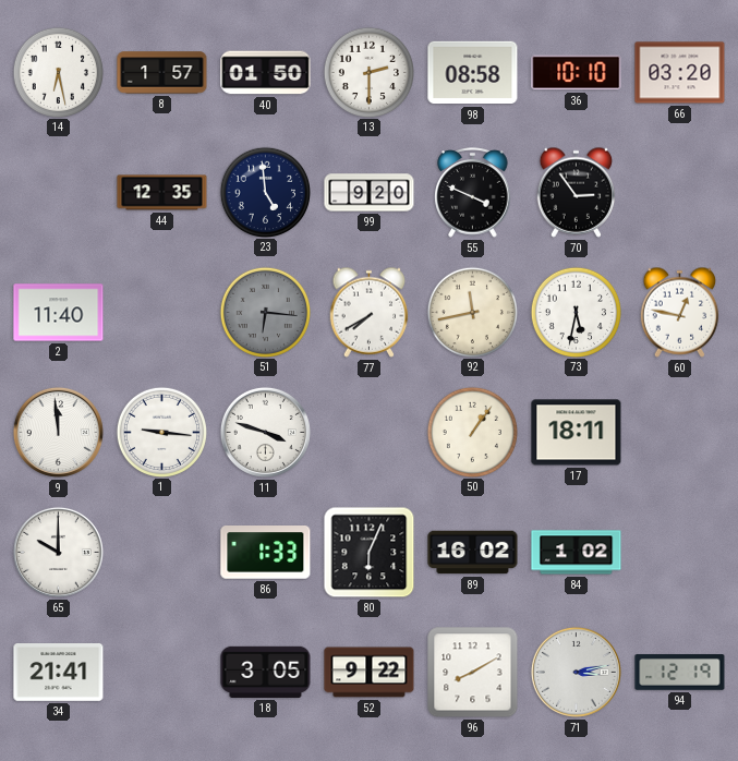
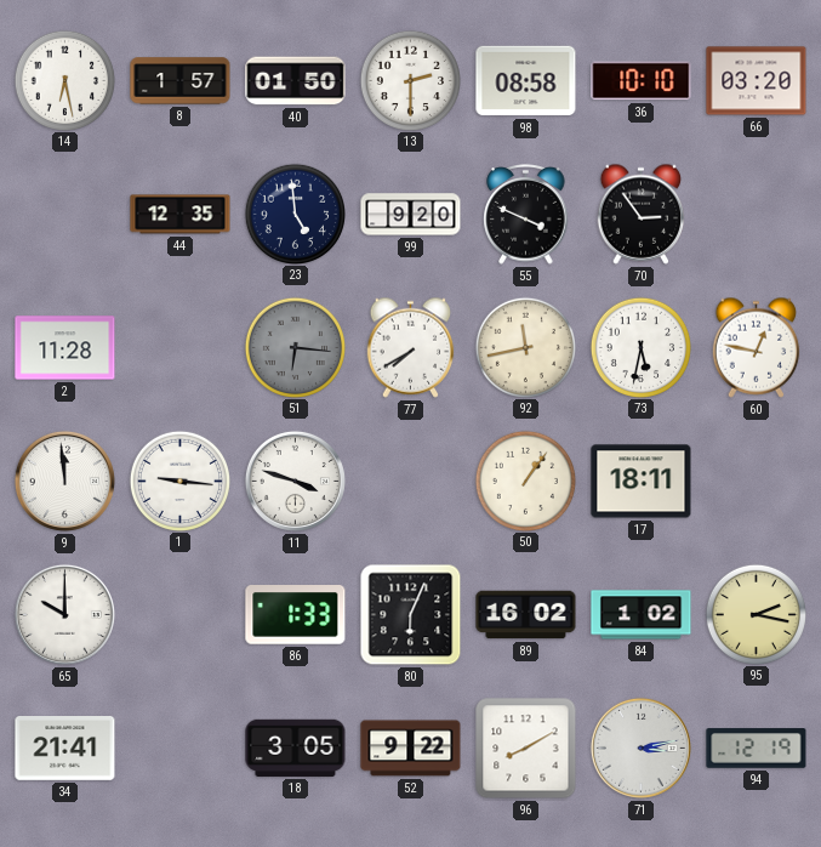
2: 11:40 -> 11:28
95: none -> 2:17
